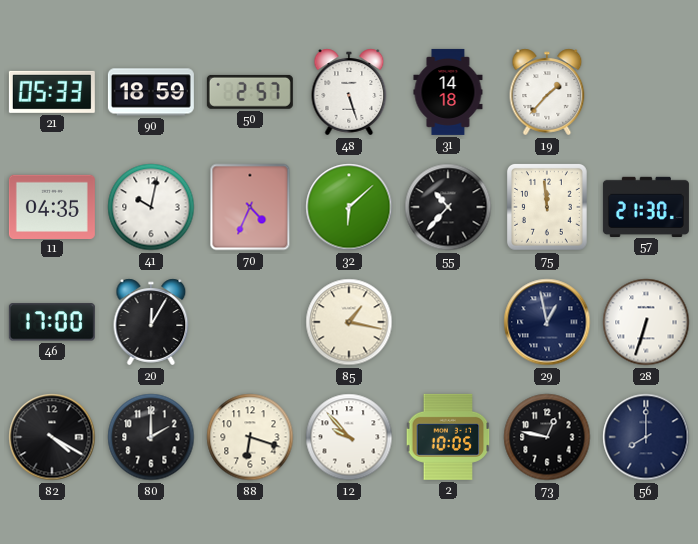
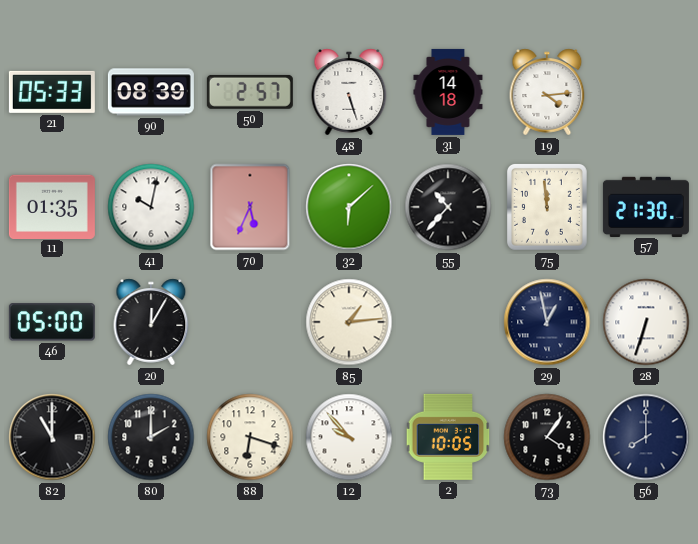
90: 18:59 -> 08:39
19: 1:37 -> 4:14
11: 04:35 -> 01:35
70: 4:34 -> 5:34
46: 17:00 -> 05:00
85: 1:17 -> 1:14
82: 4:20 -> 11:00
73: 12:47 -> 4:06
